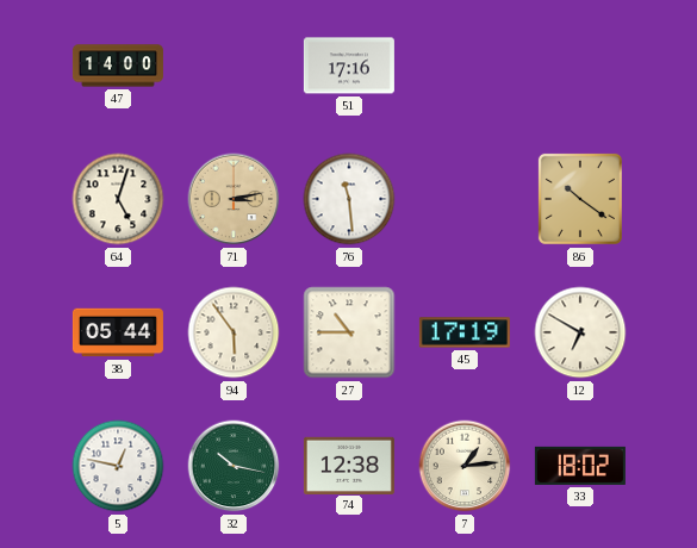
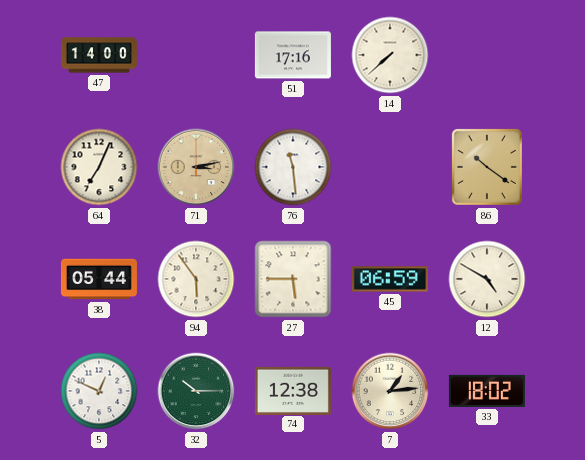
14: none -> 7:38
64: 5:03 -> 7:04
27: 10:45 -> 5:45
45: 17:19 -> 06:59
12: 6:50 -> 4:50
5: 12:47 -> 12:49
32: 10:17 -> 10:15
